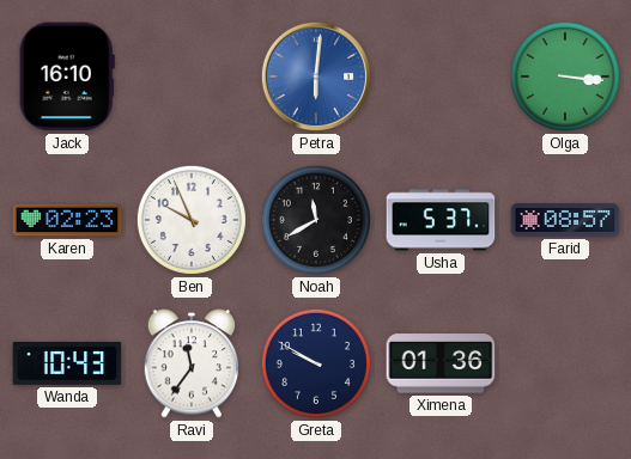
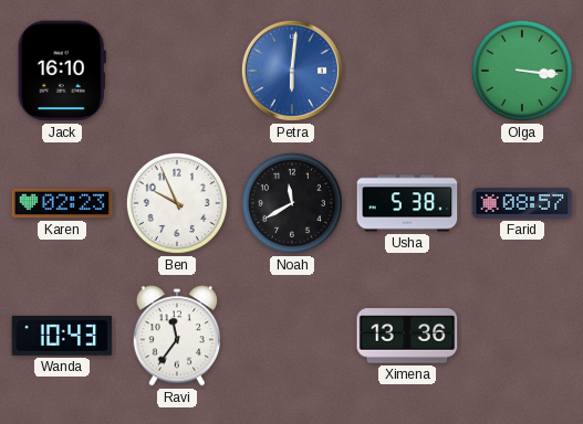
Usha: 5:37 -> 5:38
Greta: 9:50 -> none
Ximena: 01:36 -> 13:36
